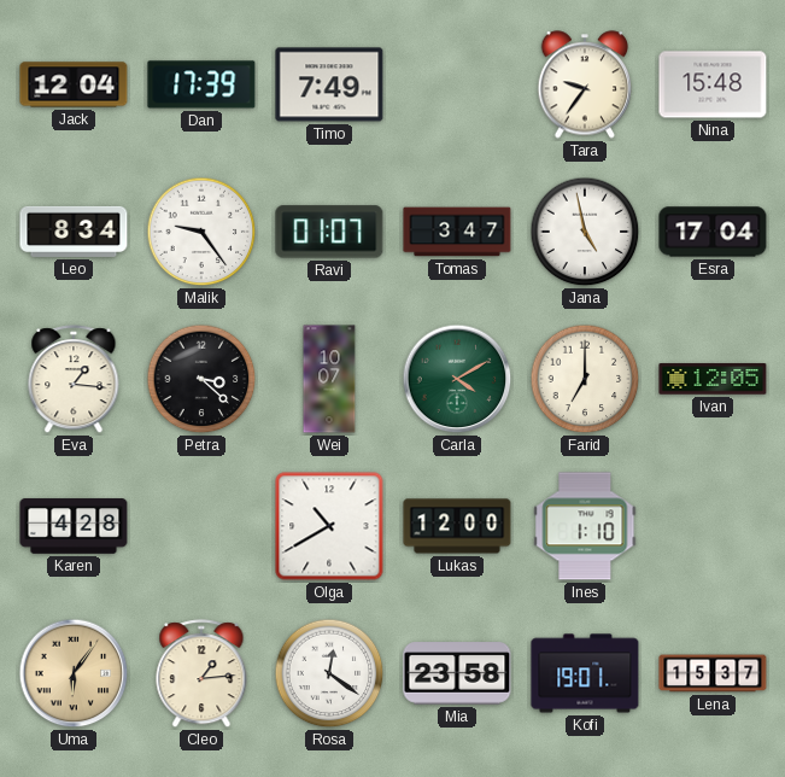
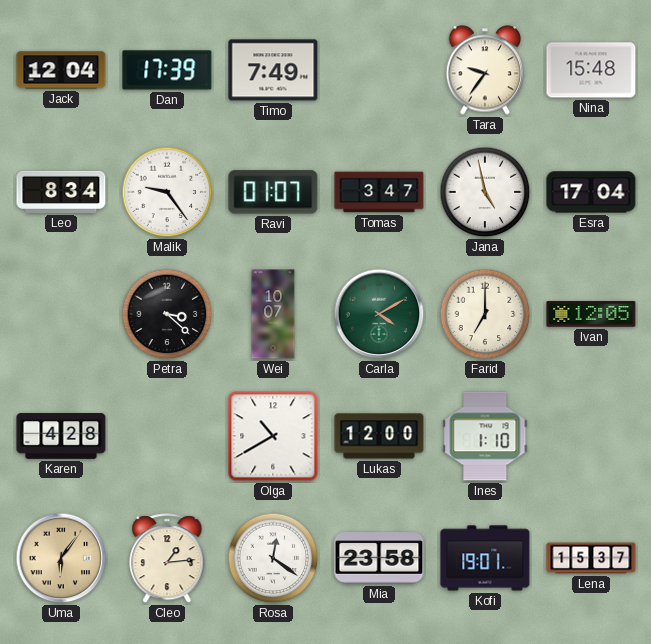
Eva: 1:16 -> none
